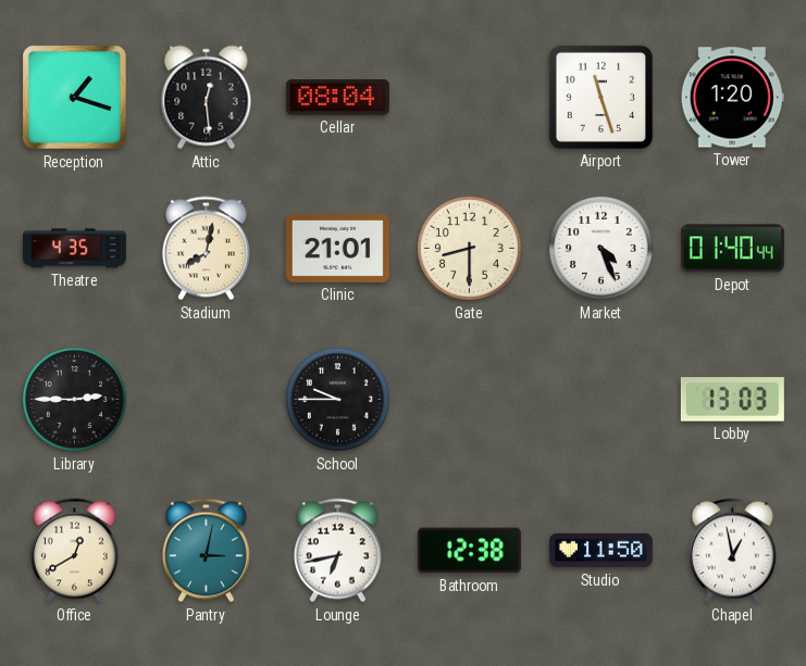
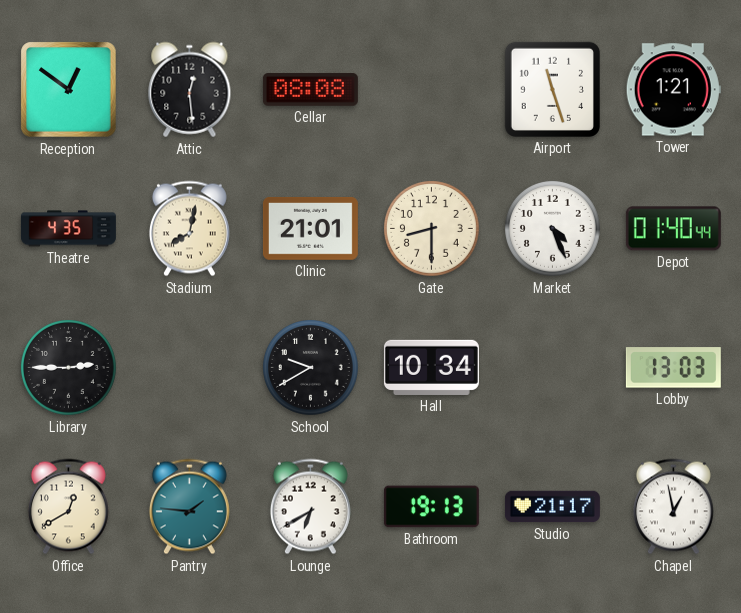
Reception: 1:18 -> 12:51
Cellar: 08:04 -> 08:08
Tower: 1:20 -> 1:21
School: 9:45 -> 9:40
Hall: none -> 10:34
Pantry: 3:02 -> 1:46
Lounge: 6:43 -> 6:40
Bathroom: 12:38 -> 19:13
Studio: 11:50 -> 21:17
